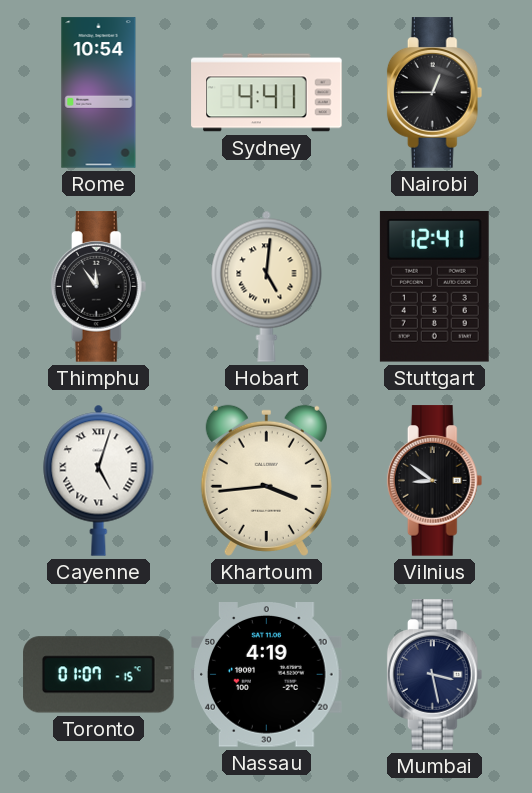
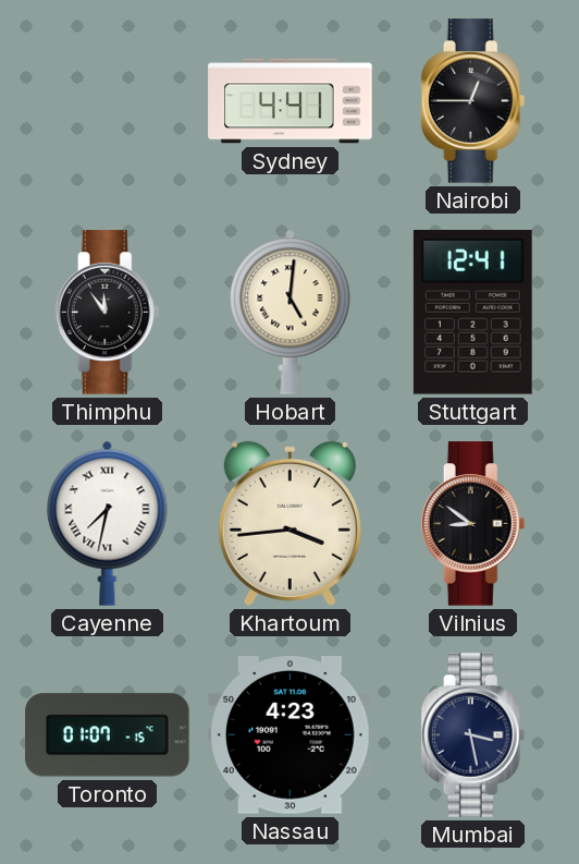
Rome: 10:54 -> none
Cayenne: 5:03 -> 7:32
Nassau: 4:19 -> 4:23
